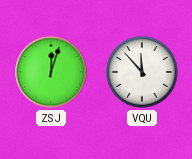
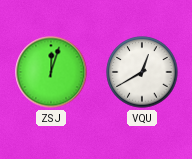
VQU: 11:53 -> 12:40
